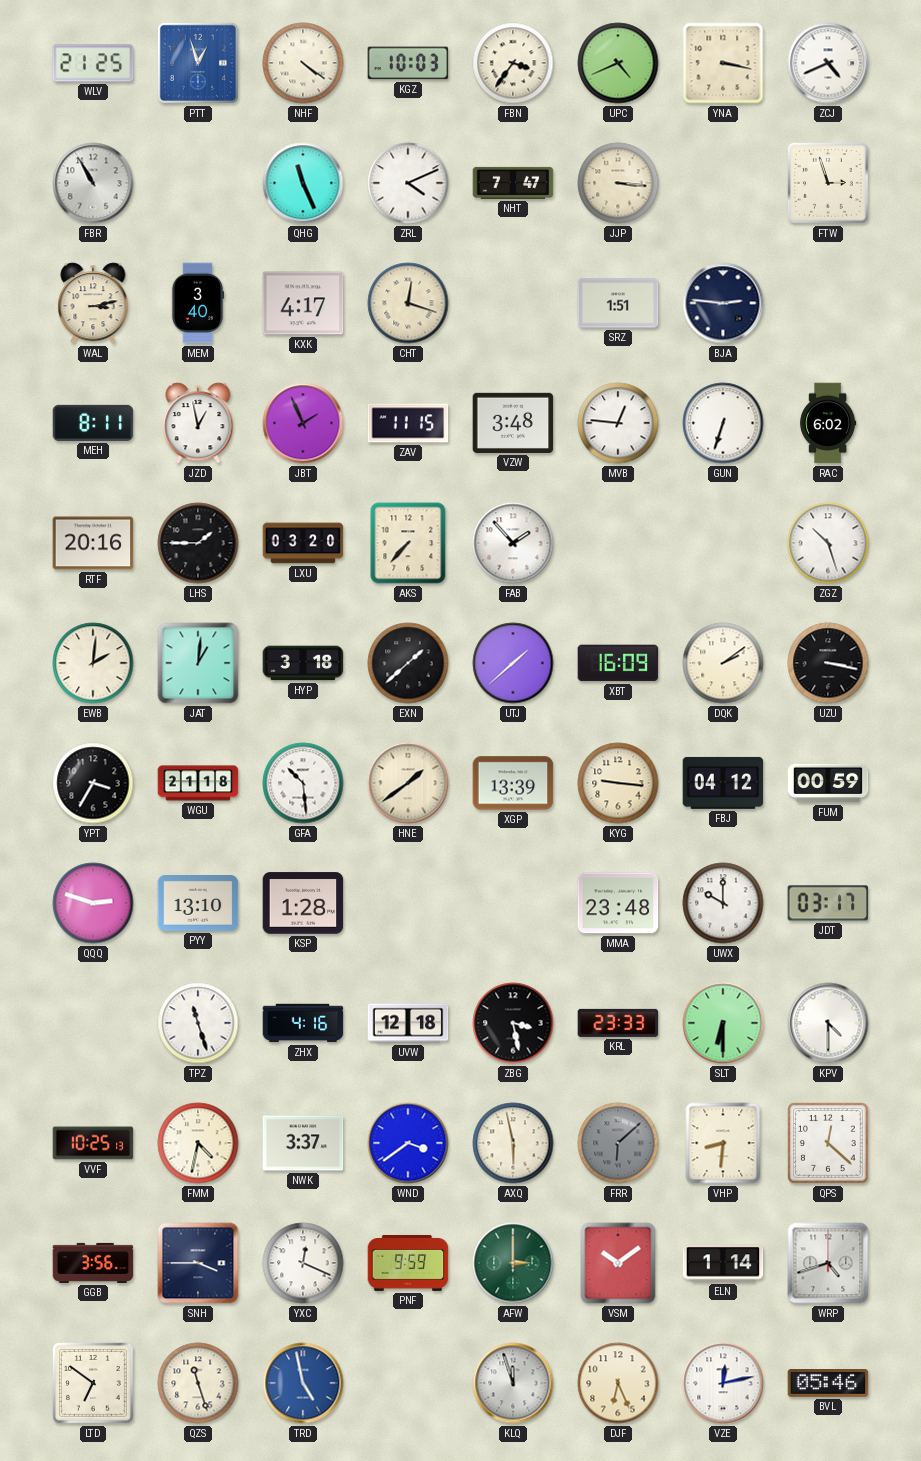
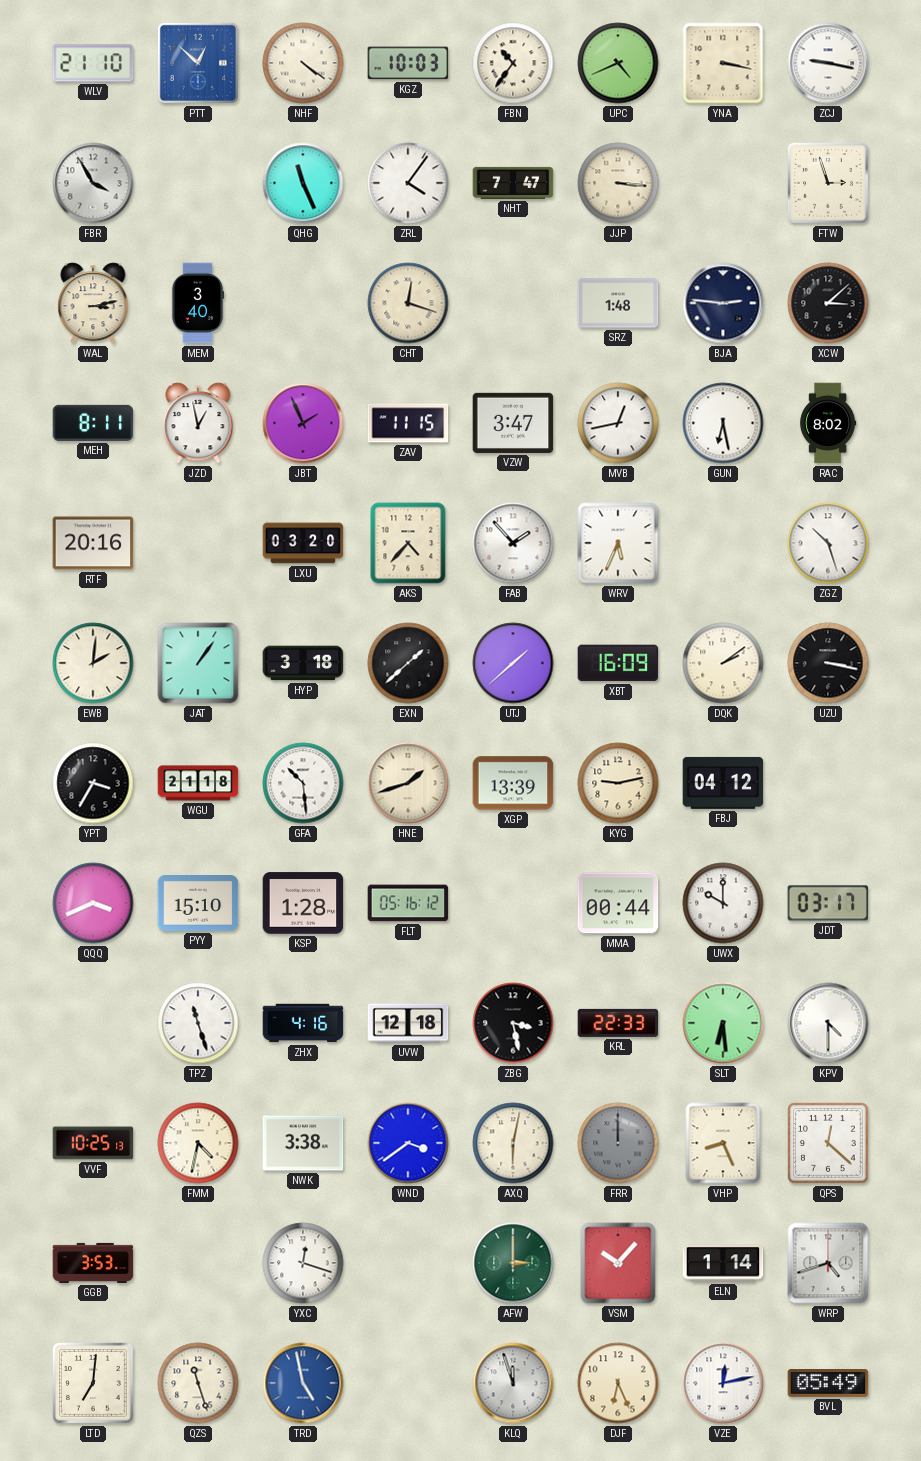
WLV: 21:25 -> 21:10
PTT: 12:57 -> 12:52
FBN: 3:36 -> 10:36
ZCJ: 4:41 -> 9:17
FBR: 10:55 -> 3:55
ZRL: 4:11 -> 4:06
KXK: 4:17 -> none
SRZ: 1:51 -> 1:48
XCW: none -> 3:08
VZW: 3:48 -> 3:47
MVB: 12:46 -> 12:43
GUN: 6:33 -> 6:28
RAC: 6:02 -> 8:02
LHS: 1:45 -> none
AKS: 7:37 -> 4:37
WRV: none -> 5:34
JAT: 1:01 -> 1:06
HNE: 1:39 -> 1:42
KYG: 9:16 -> 9:13
FUM: 00:59 -> none
QQQ: 2:48 -> 3:41
PYY: 13:10 -> 15:10
FLT: none -> 05:16
MMA: 23:48 -> 00:44
KRL: 23:33 -> 22:33
SLT: 6:30 -> 6:29
NWK: 3:37 -> 3:38
AXQ: 5:58 -> 6:02
FRR: 6:08 -> 12:00
VHP: 8:31 -> 8:26
GGB: 3:56 -> 3:53
SNH: 3:45 -> none
YXC: 12:19 -> 12:18
PNF: 9:59 -> none
VSM: 10:09 -> 10:07
LTD: 6:51 -> 7:01
BVL: 05:46 -> 05:49
